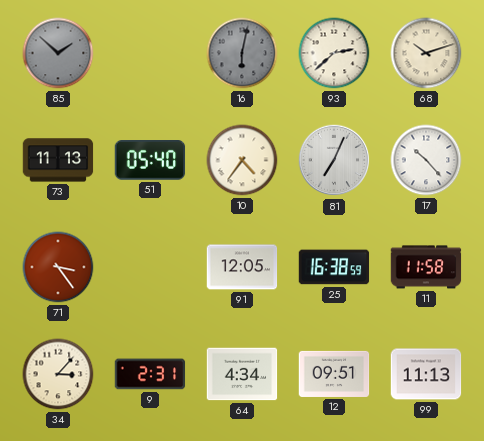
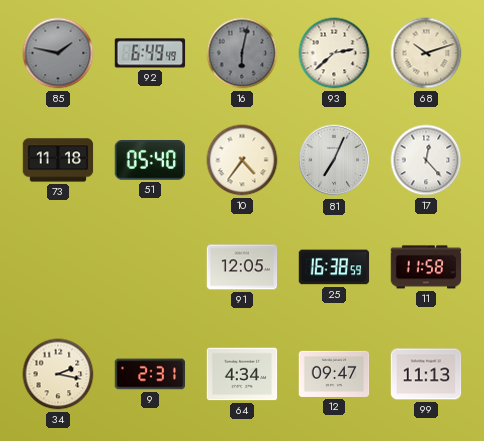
85: 1:52 -> 1:47
92: none -> 6:49
73: 11:13 -> 11:18
17: 10:23 -> 12:23
71: 3:24 -> none
34: 3:07 -> 2:17
12: 09:51 -> 09:47
